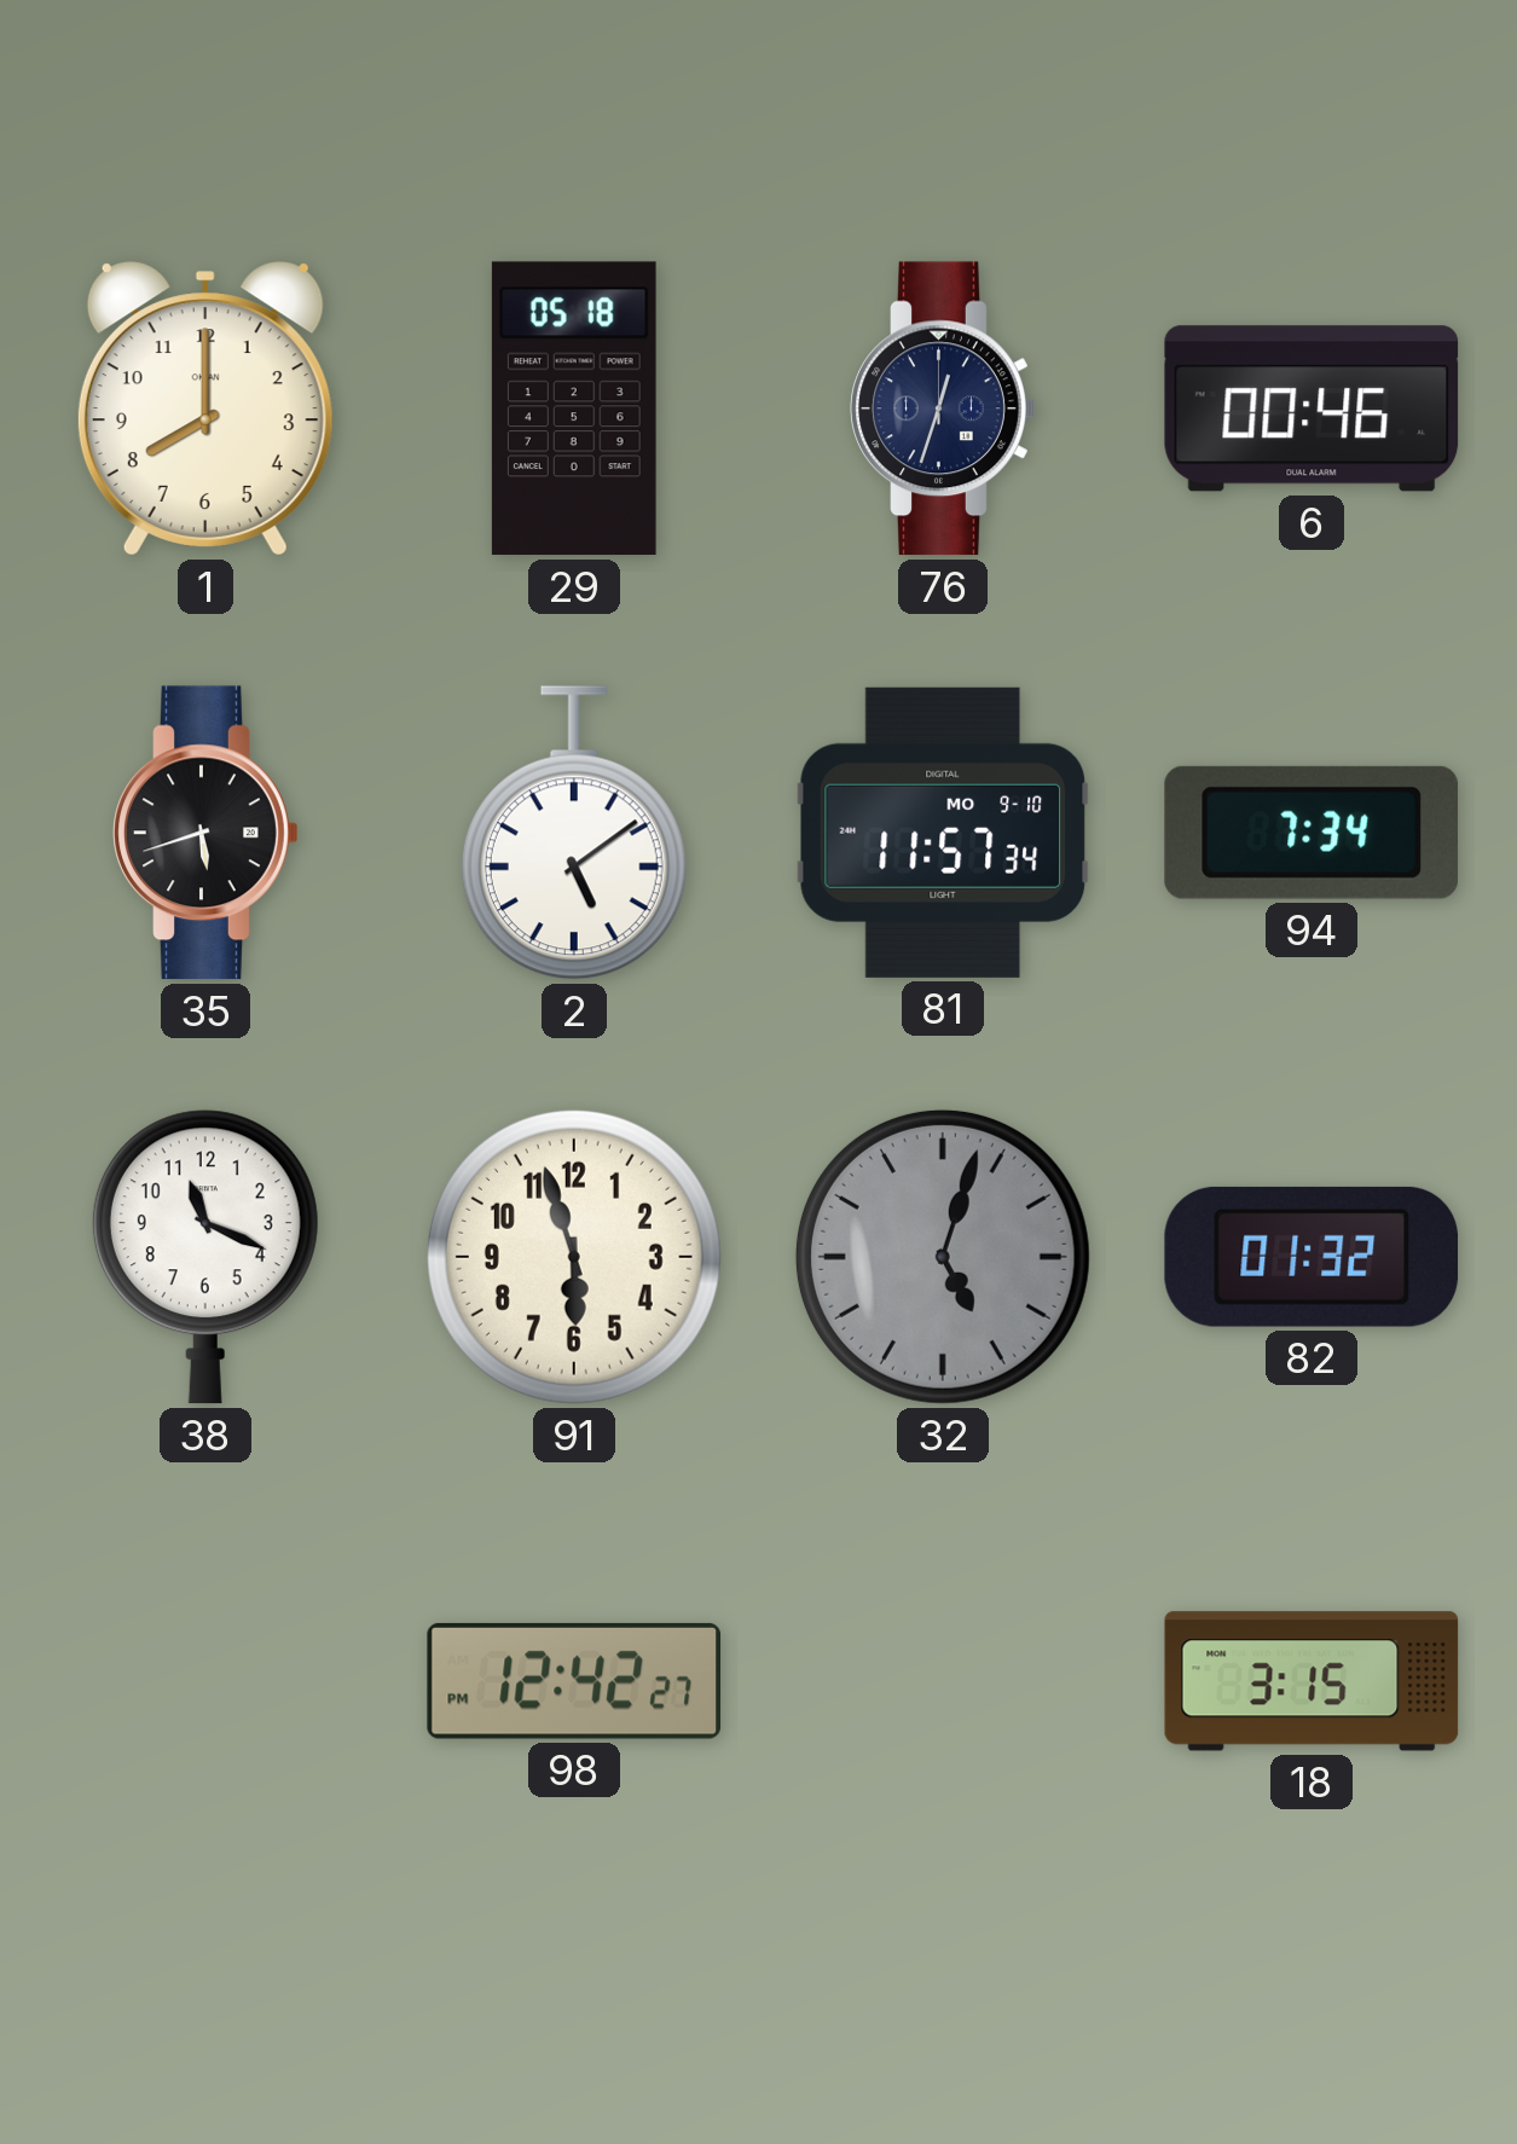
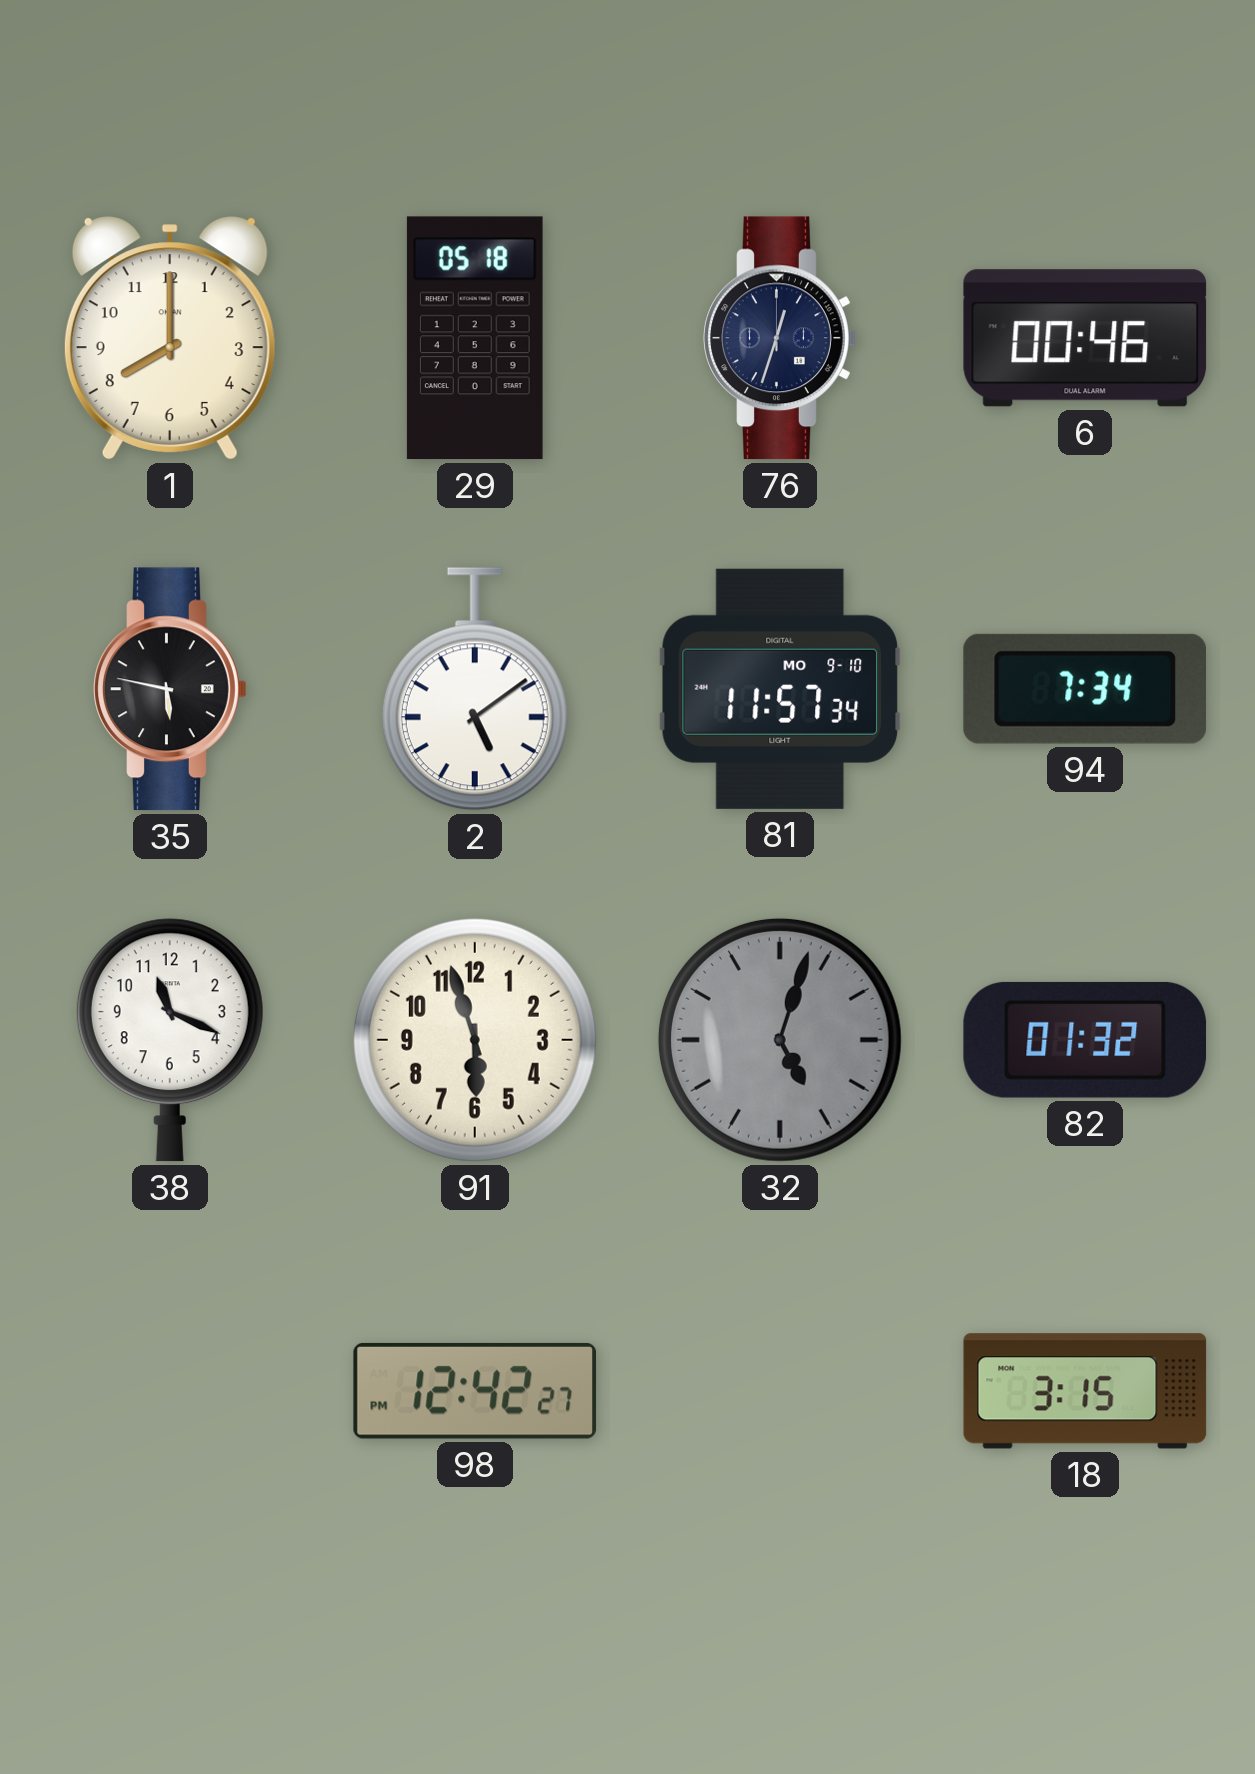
35: 5:42 -> 5:47
